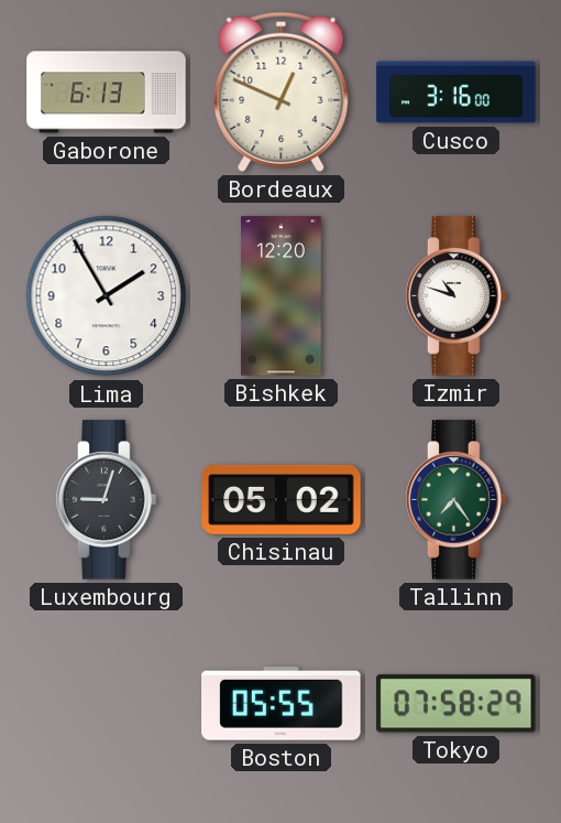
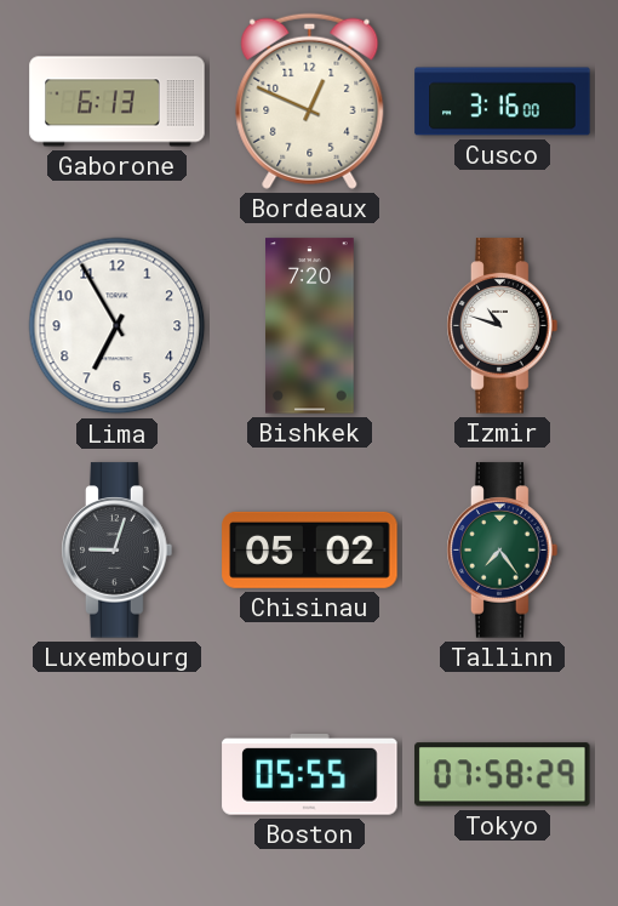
Lima: 1:55 -> 6:55
Bishkek: 12:20 -> 7:20
